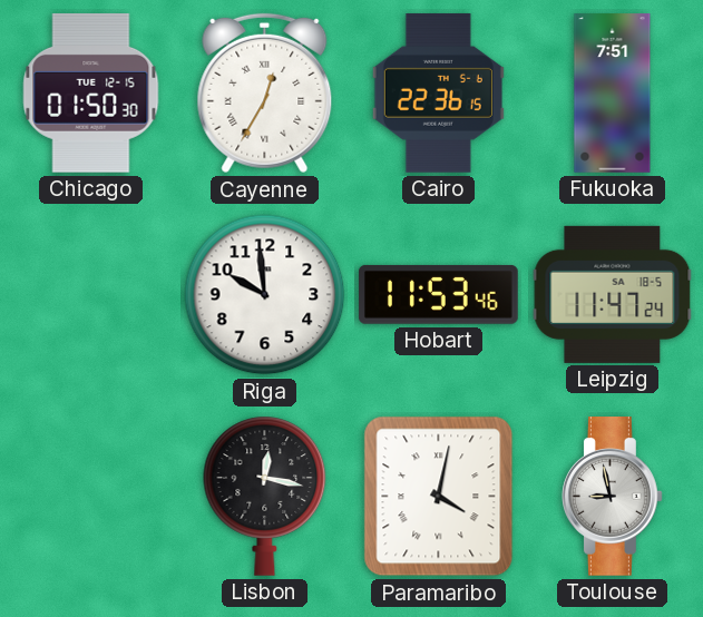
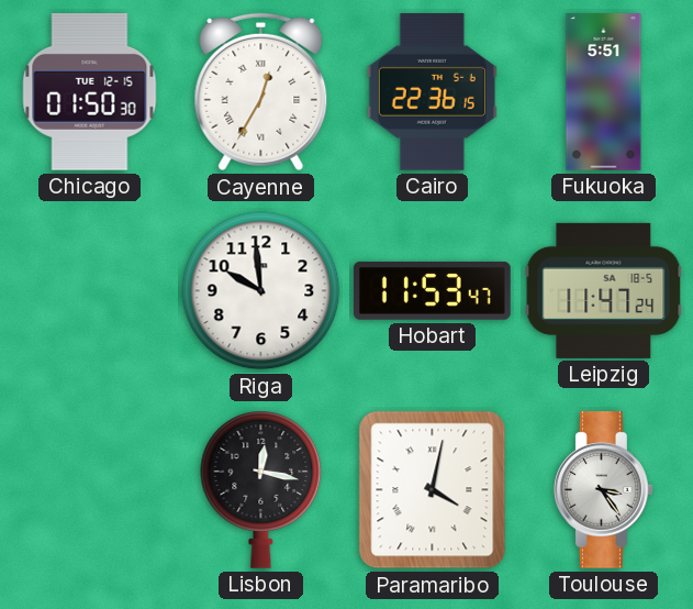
Fukuoka: 7:51 -> 5:51
Hobart: 11:53:46 -> 11:53:47
Toulouse: 8:58 -> 3:24
